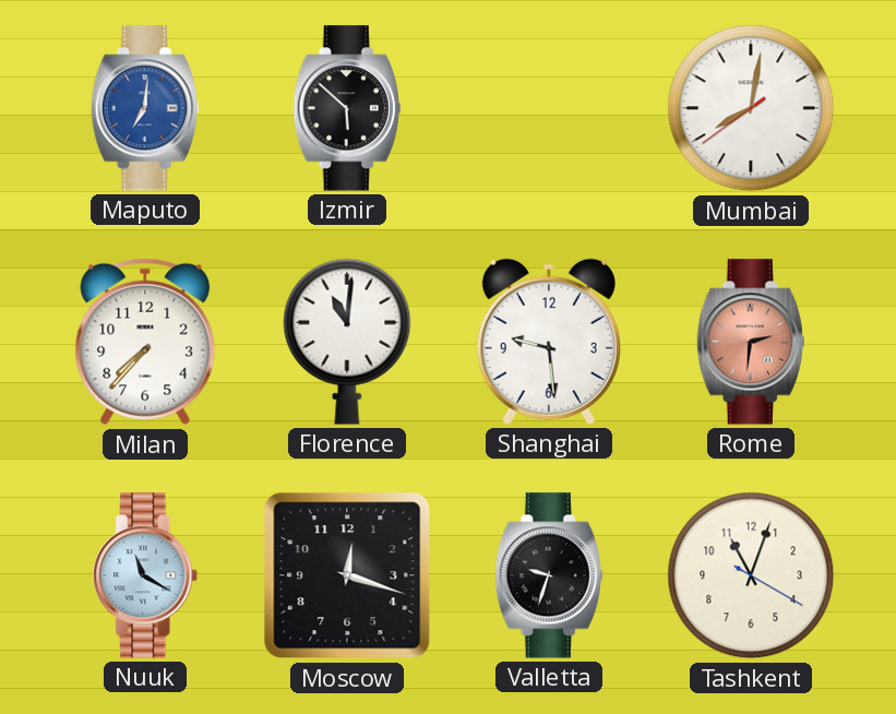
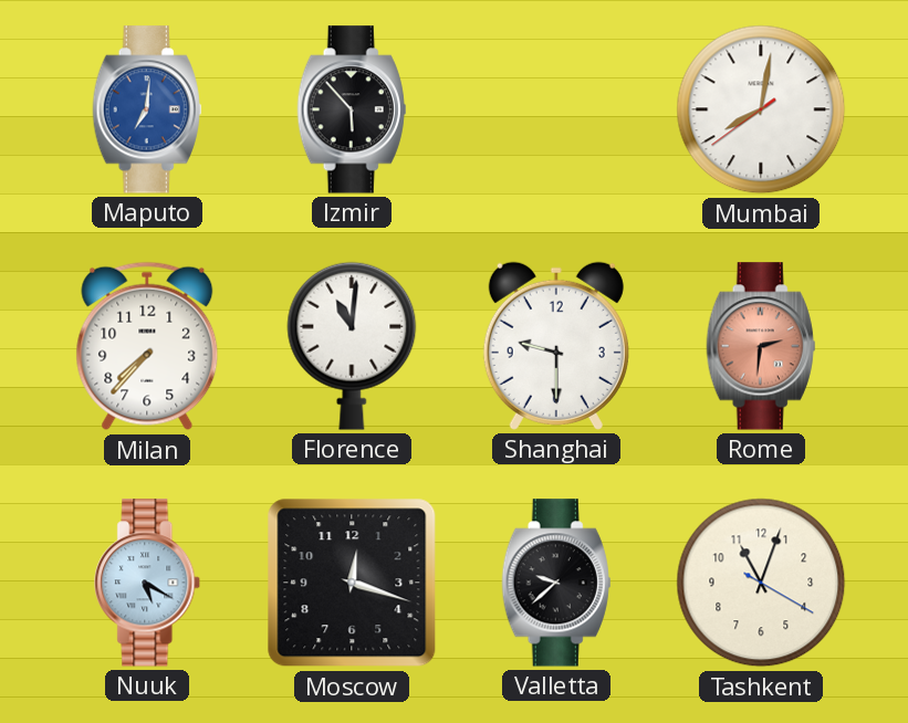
Izmir: 5:52 -> 5:53
Shanghai: 9:29 -> 9:30
Nuuk: 11:20 -> 5:20
Valletta: 9:33 -> 9:38
